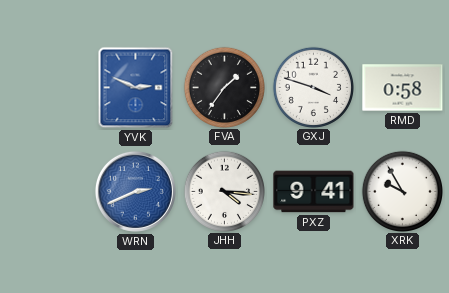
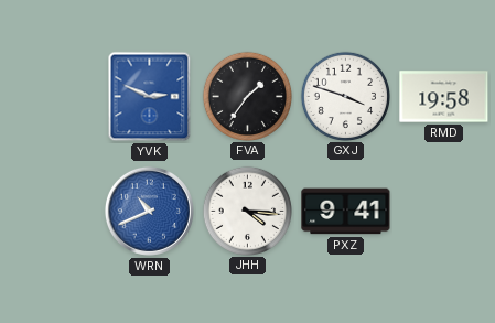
RMD: 0:58 -> 19:58
WRN: 2:41 -> 10:41
XRK: 9:55 -> none
